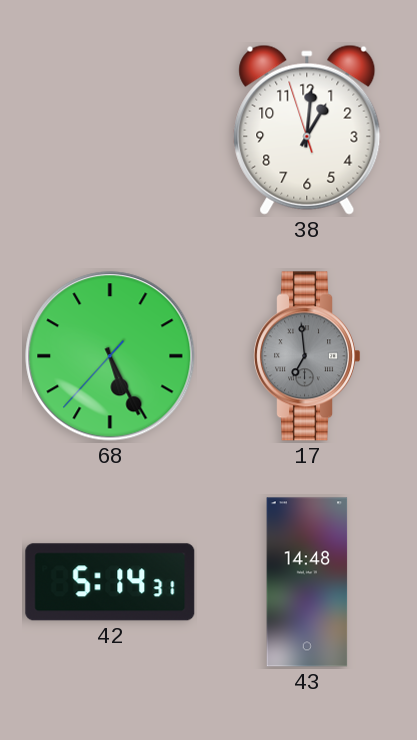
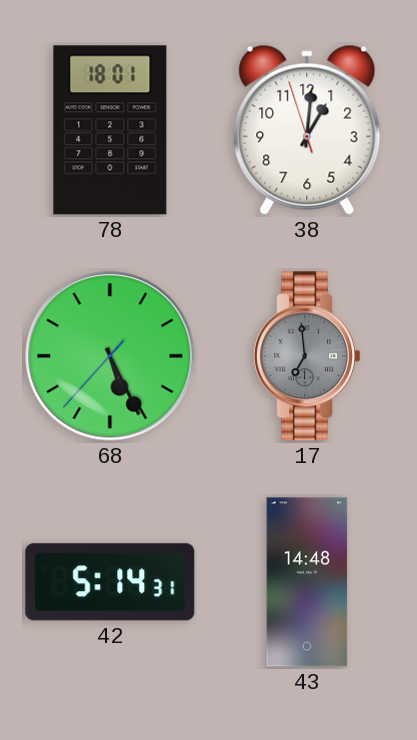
78: none -> 18:01
